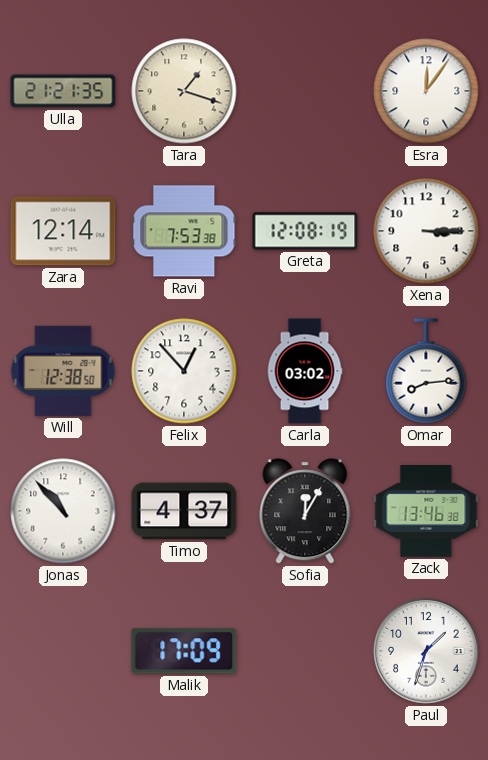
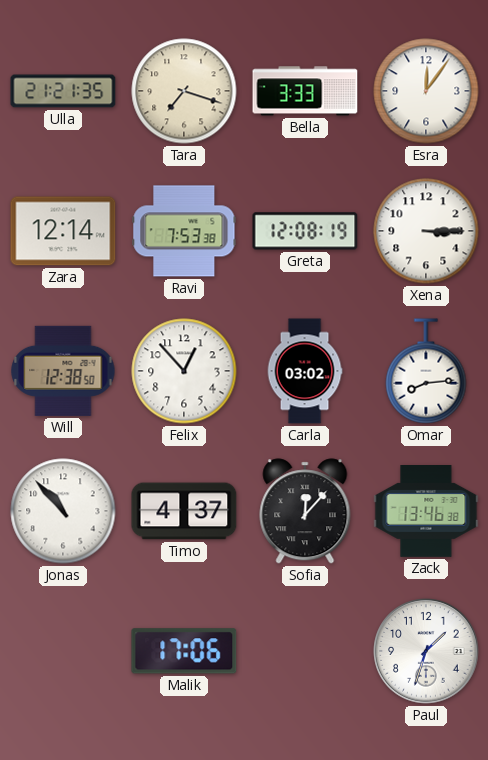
Tara: 1:18 -> 7:18
Bella: none -> 3:33
Sofia: 12:05 -> 12:07
Malik: 17:09 -> 17:06
